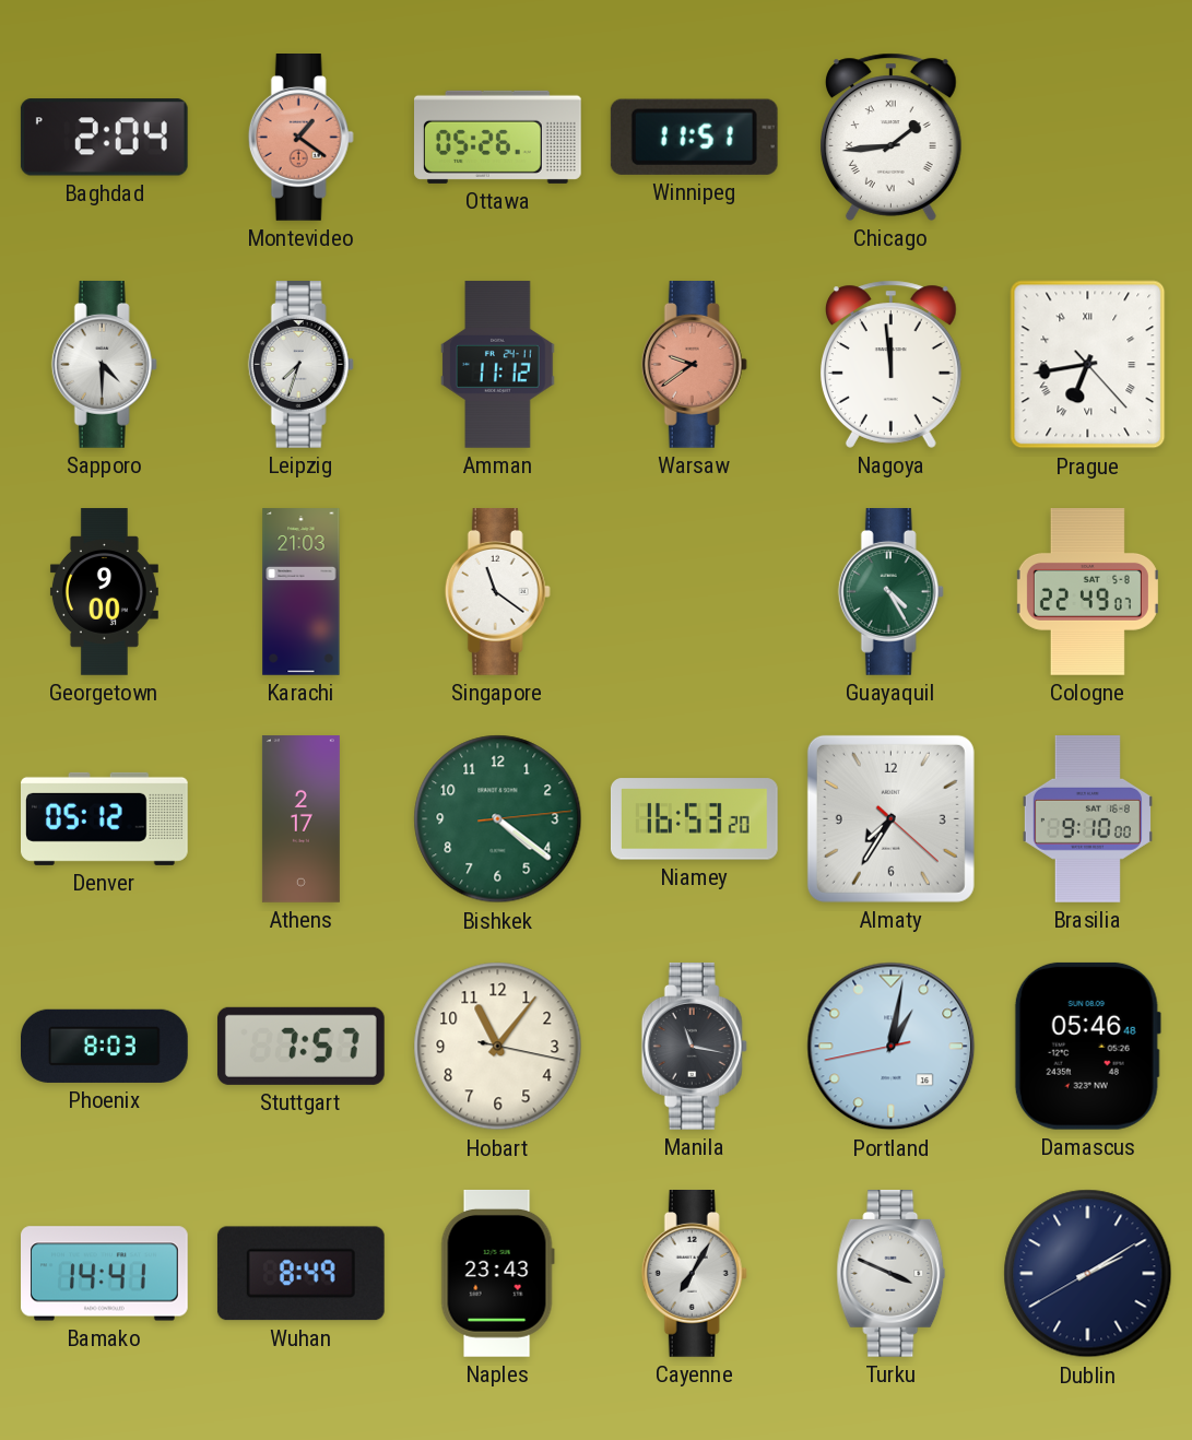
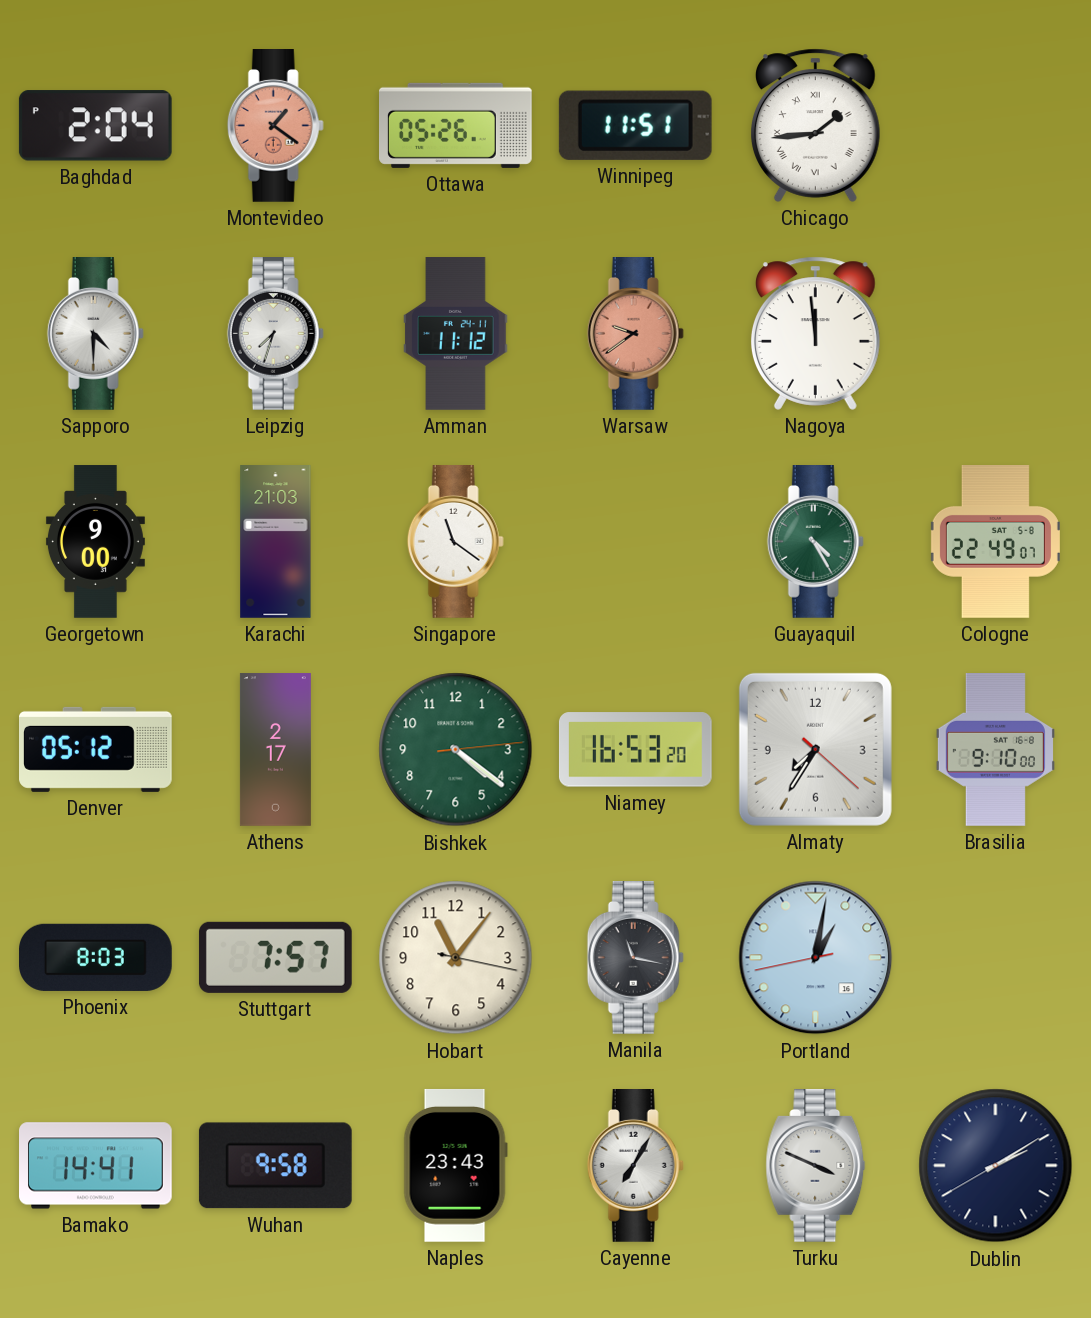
Prague: 6:43 -> none
Damascus: 05:46 -> none
Wuhan: 8:49 -> 9:58
